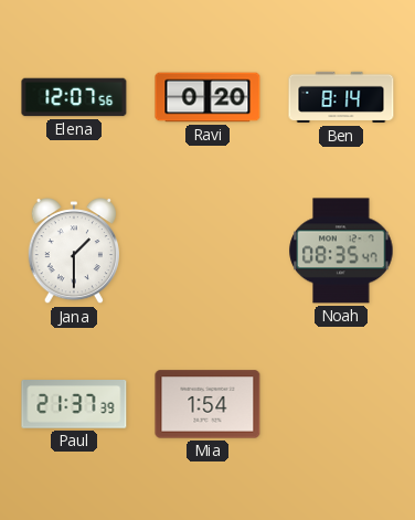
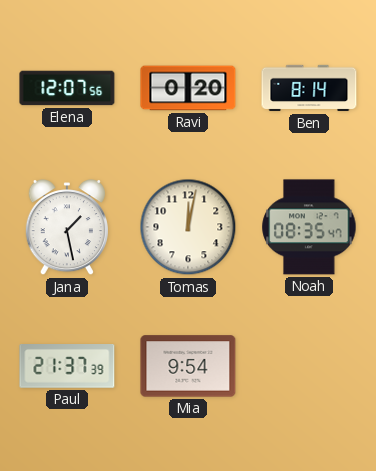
Jana: 1:30 -> 1:28
Tomas: none -> 12:02
Mia: 1:54 -> 9:54
